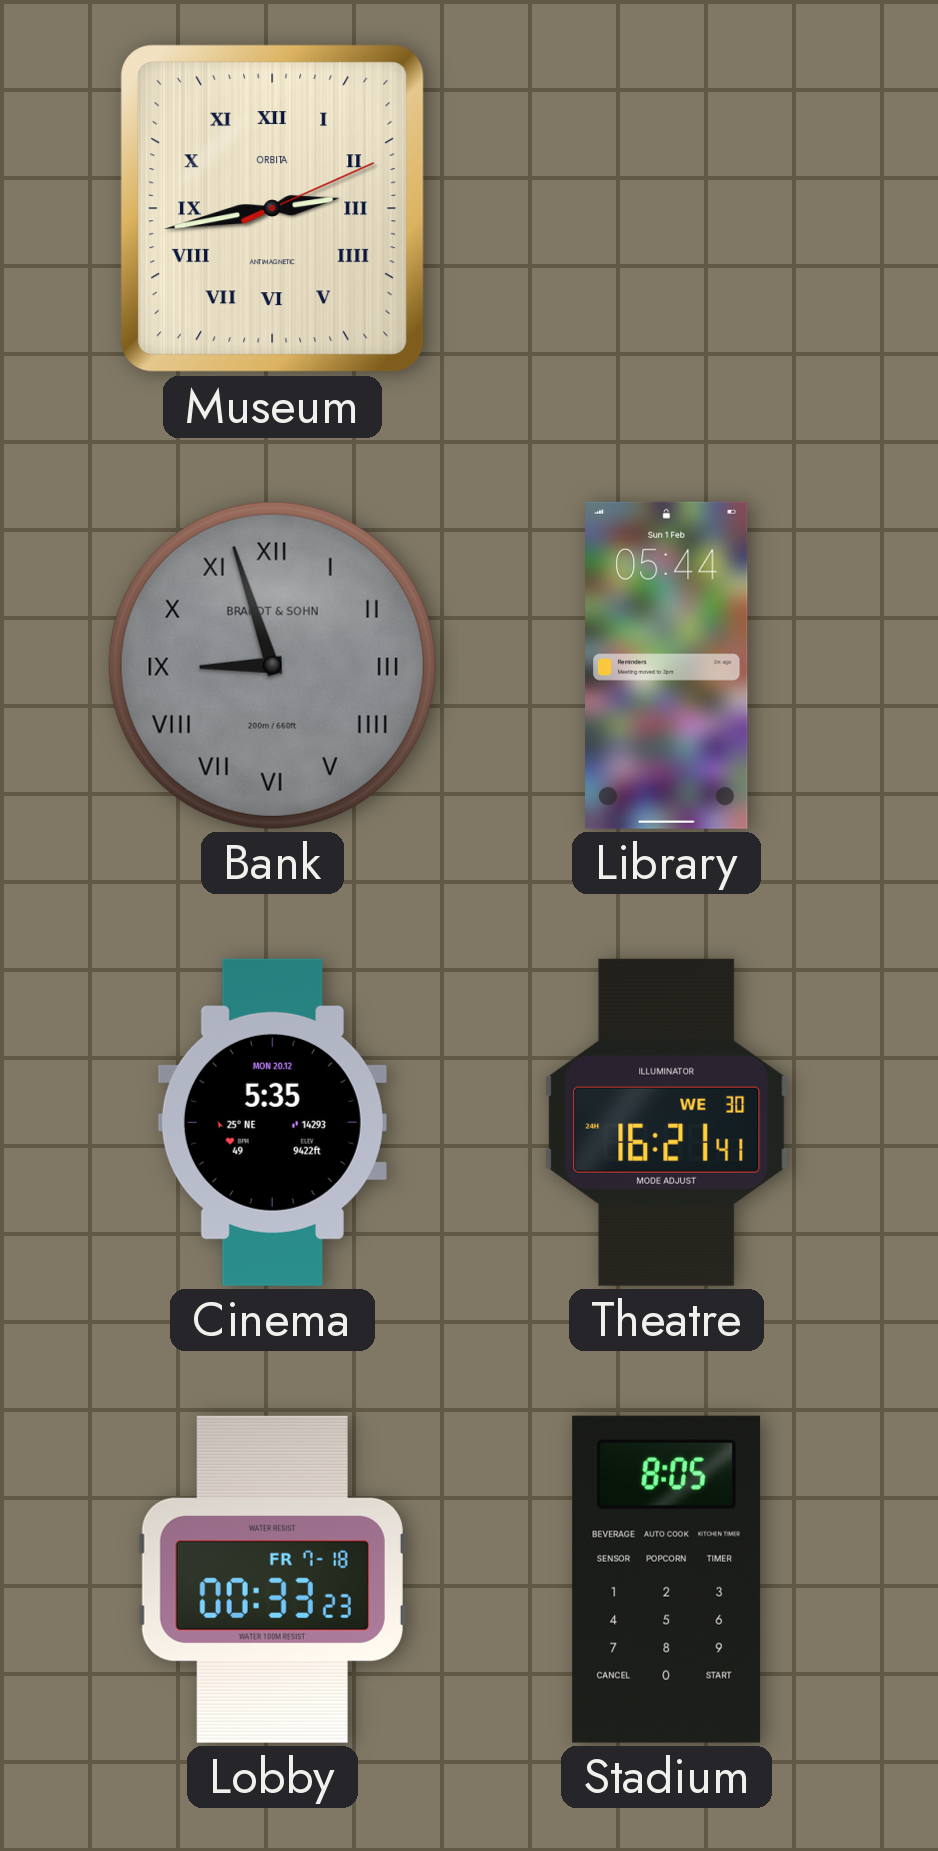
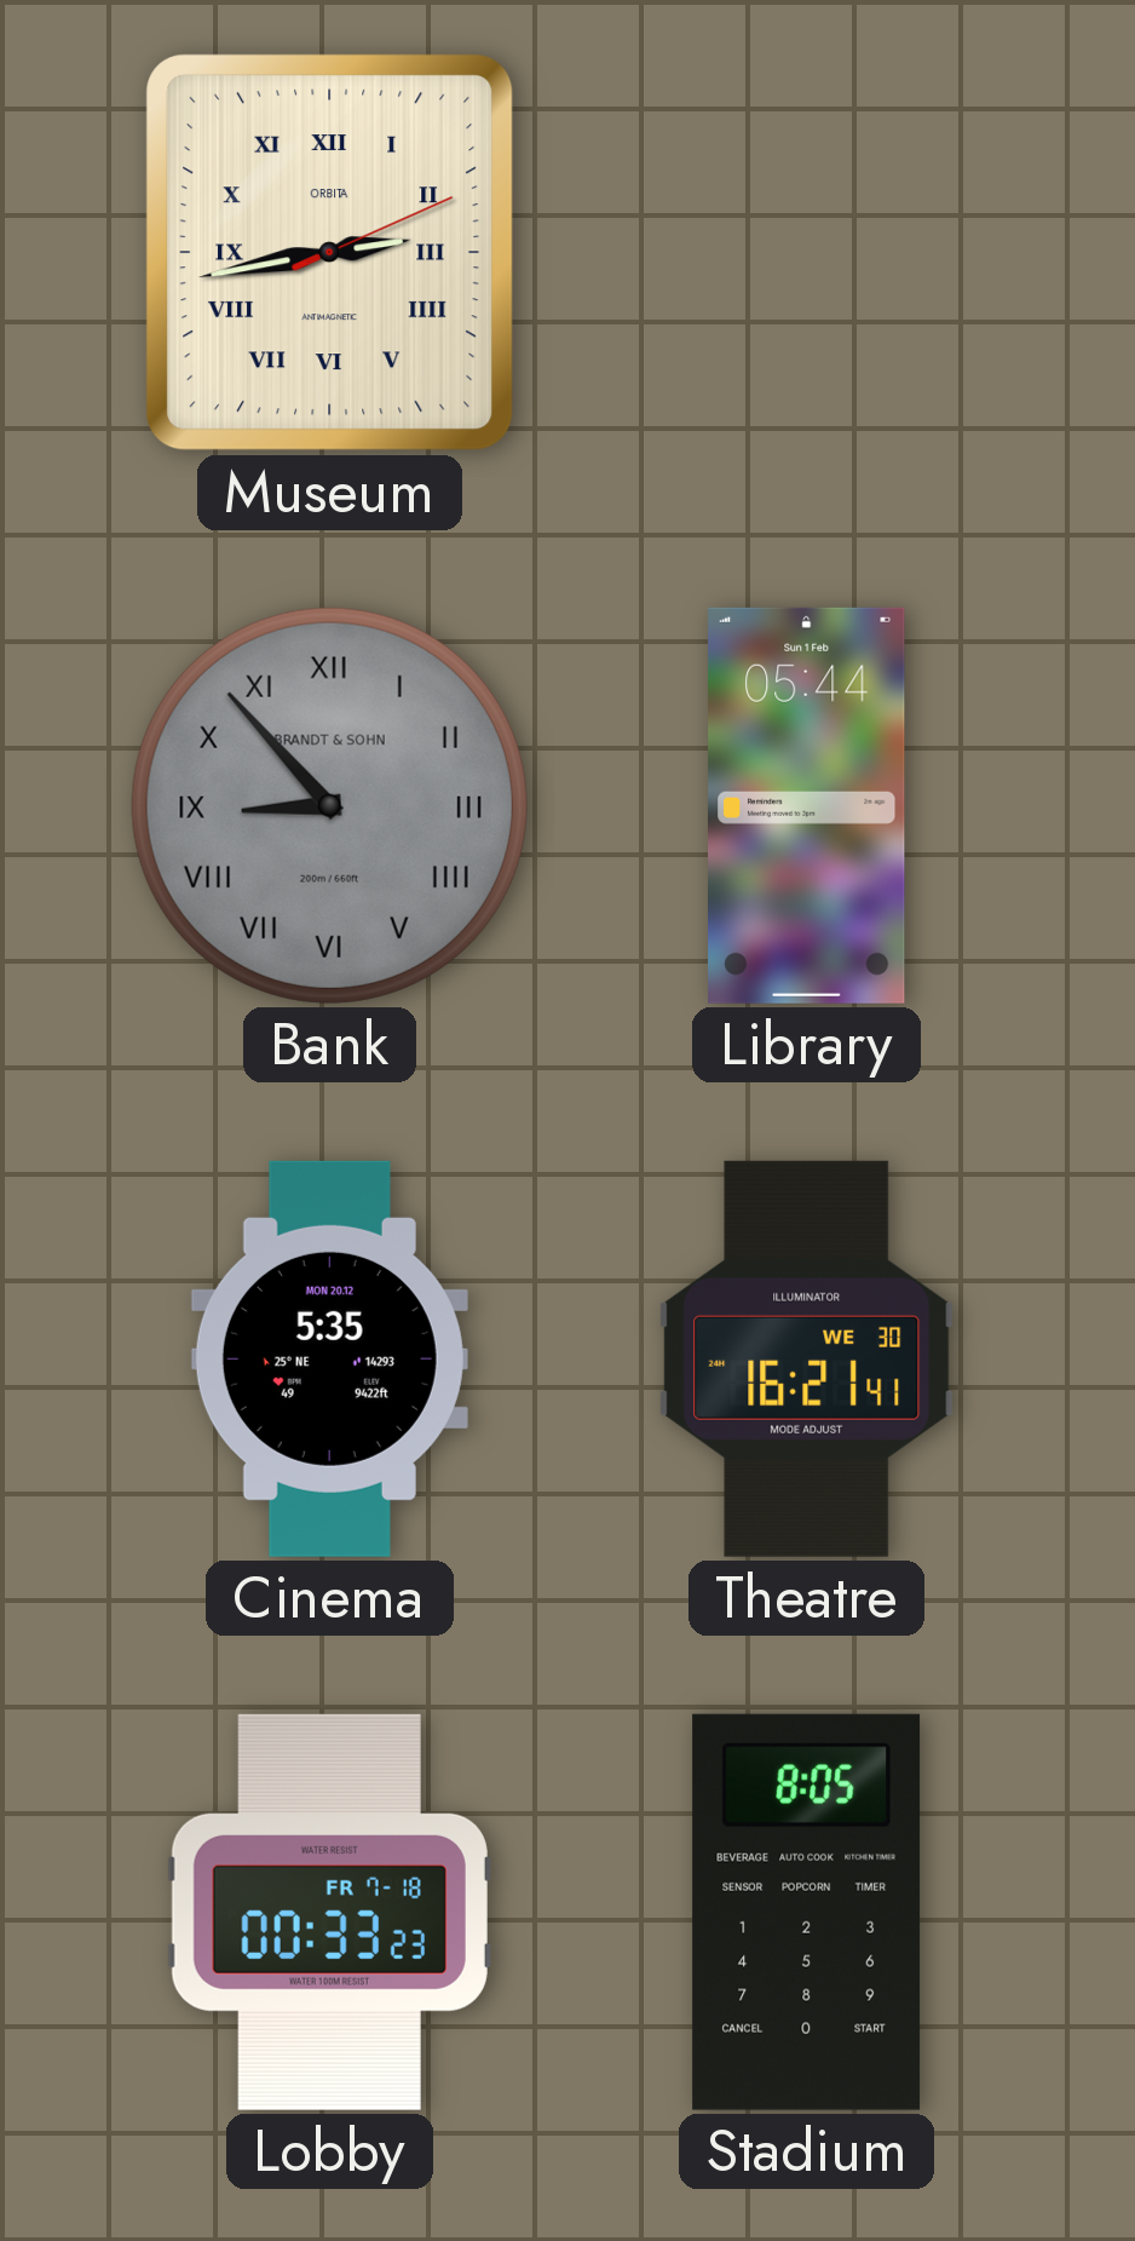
Bank: 8:57 -> 8:53
